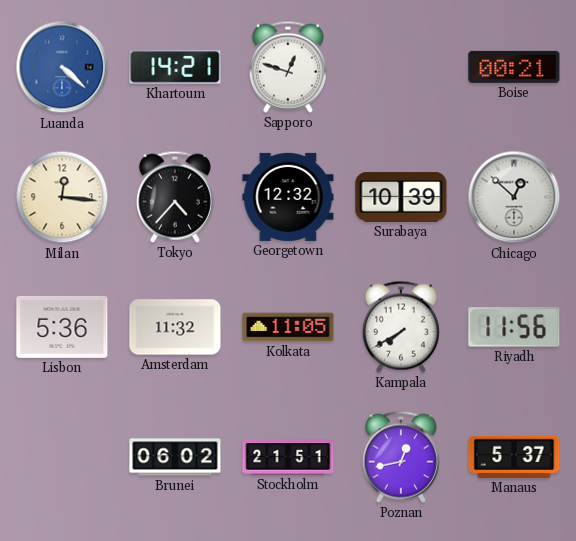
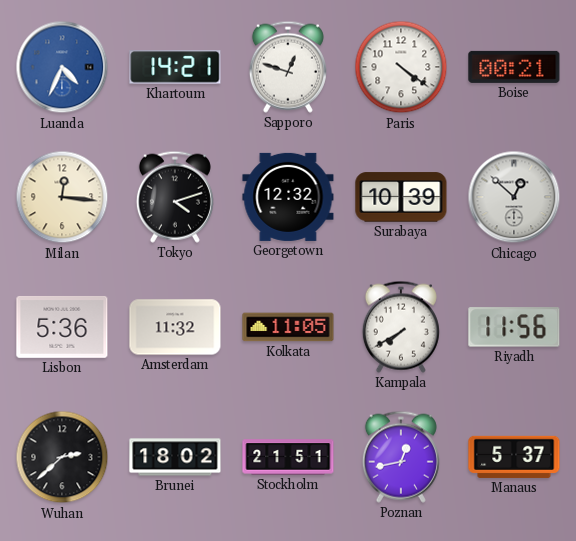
Luanda: 4:22 -> 4:34
Paris: none -> 4:21
Tokyo: 4:37 -> 4:12
Wuhan: none -> 2:38
Brunei: 06:02 -> 18:02
